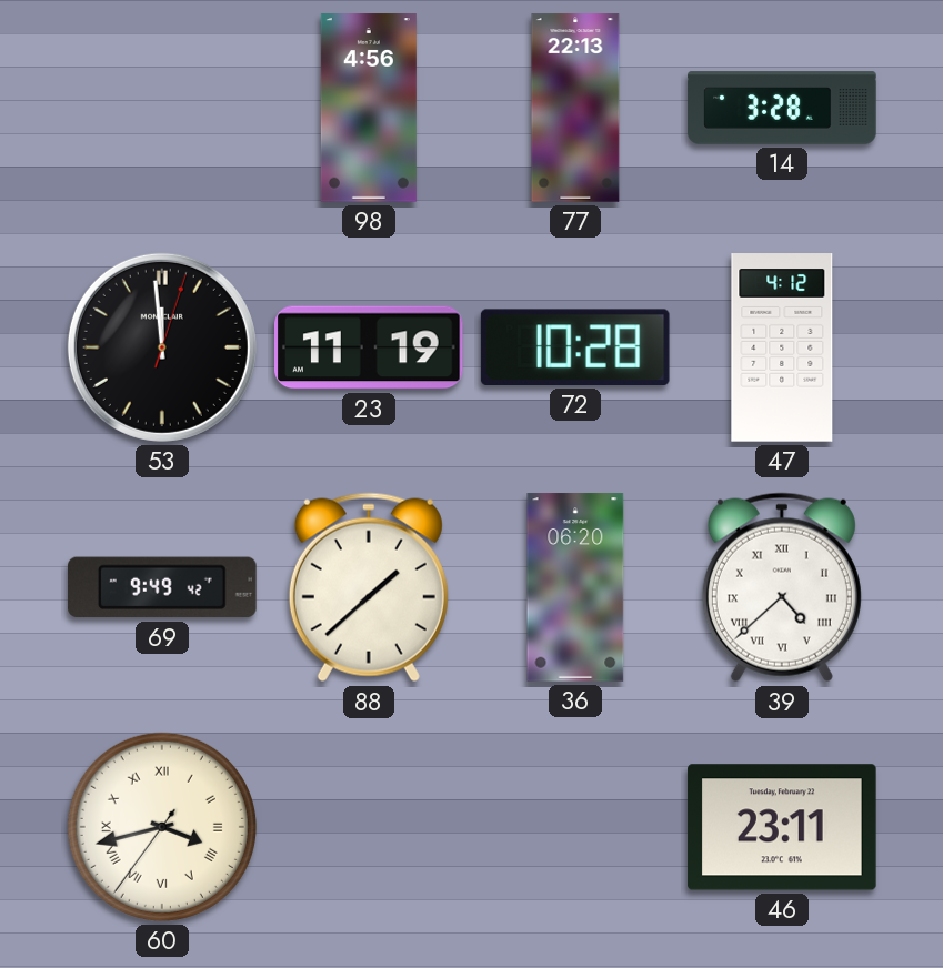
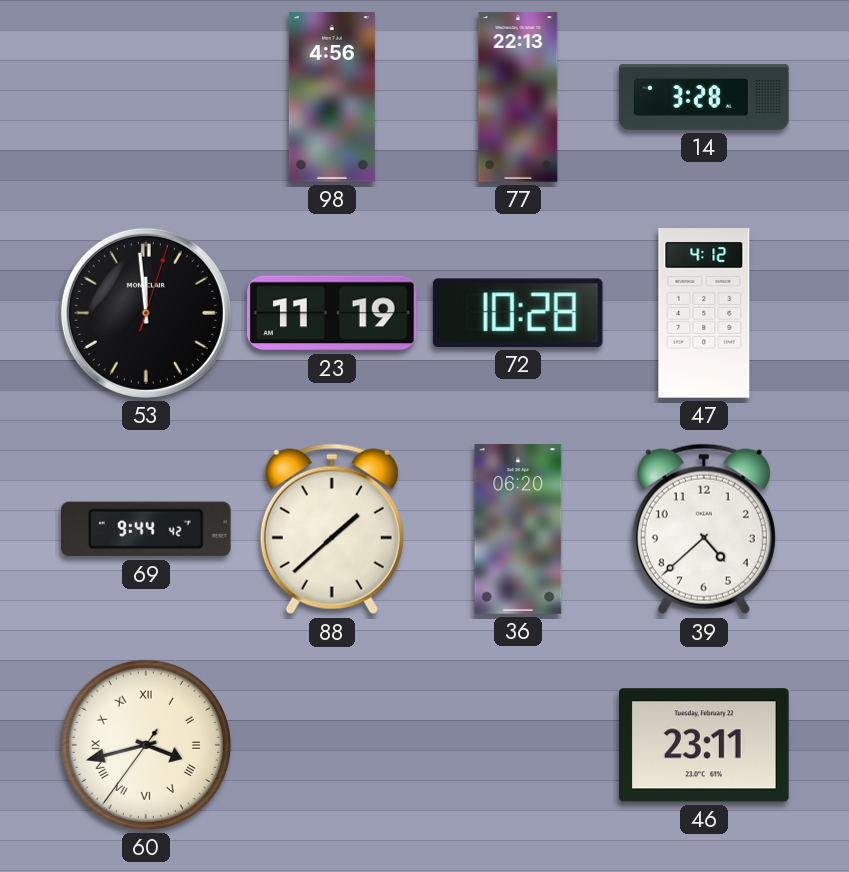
69: 9:49 -> 9:44
39 numerals: Roman -> Arabic
